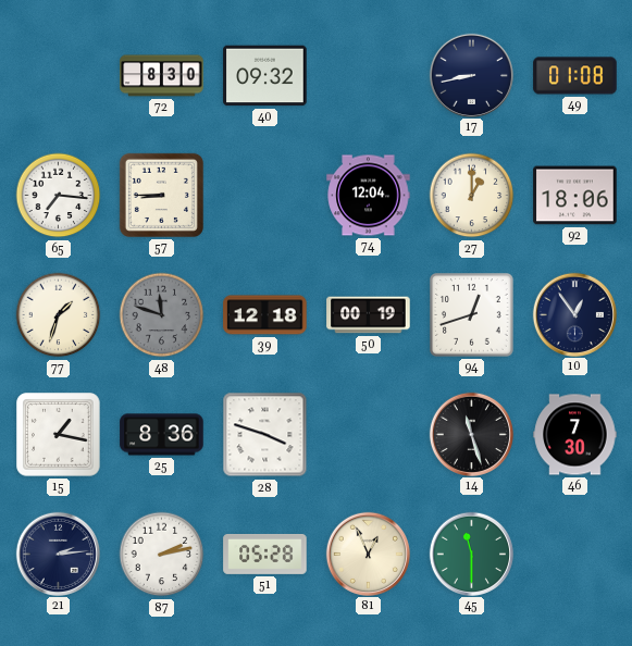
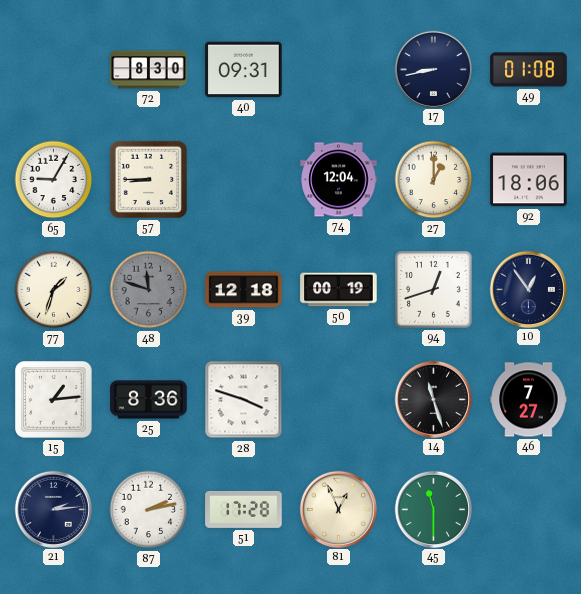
40: 09:32 -> 09:31
65: 7:16 -> 9:05
15: 1:17 -> 1:14
46: 7:30 -> 7:27
51: 05:28 -> 17:28
